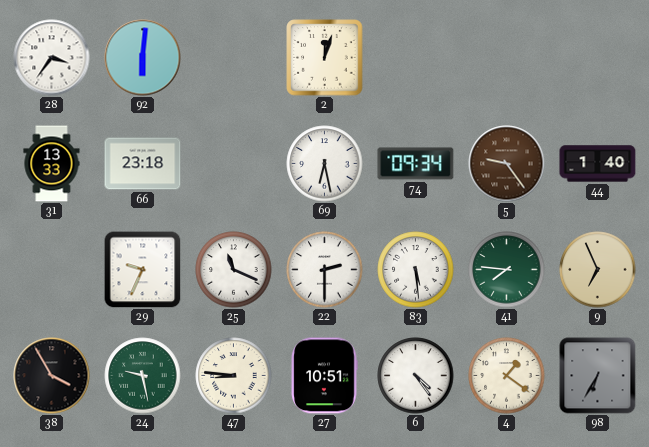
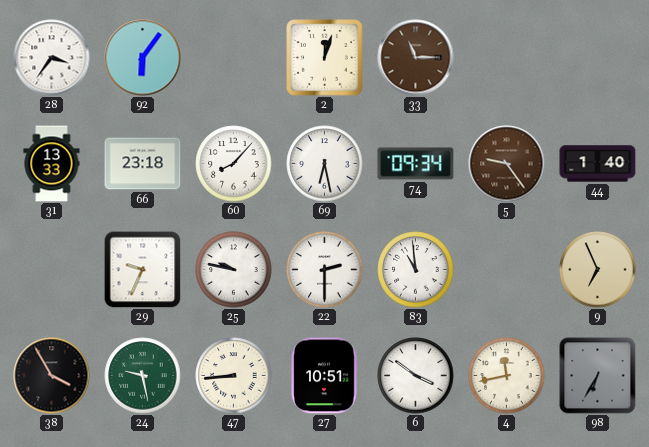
92: 6:01 -> 6:06
33: none -> 11:15
60: none -> 8:07
25: 11:19 -> 9:47
83: 5:29 -> 10:59
41: 7:46 -> none
47: 8:46 -> 8:44
6: 4:24 -> 3:51
4: 1:21 -> 11:43
